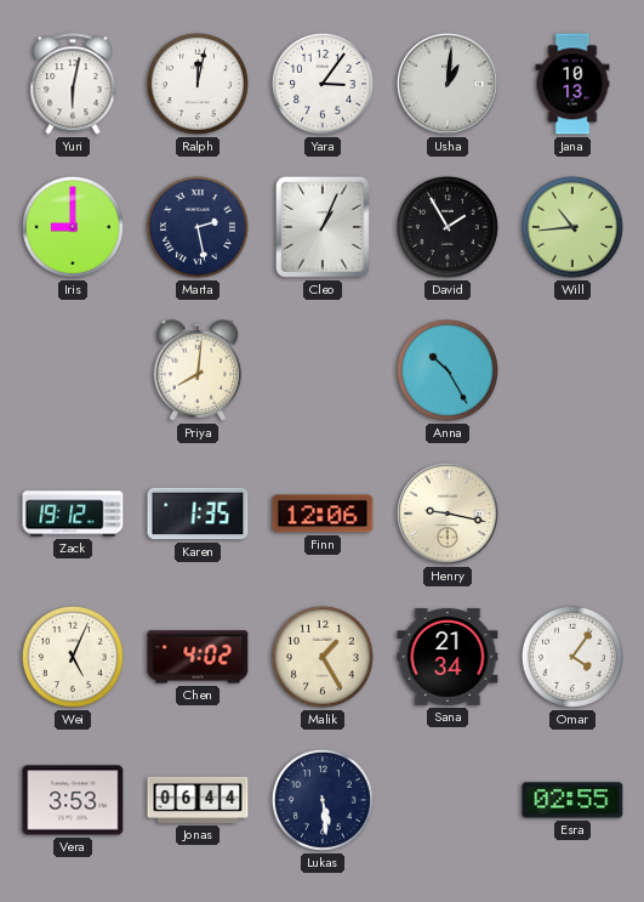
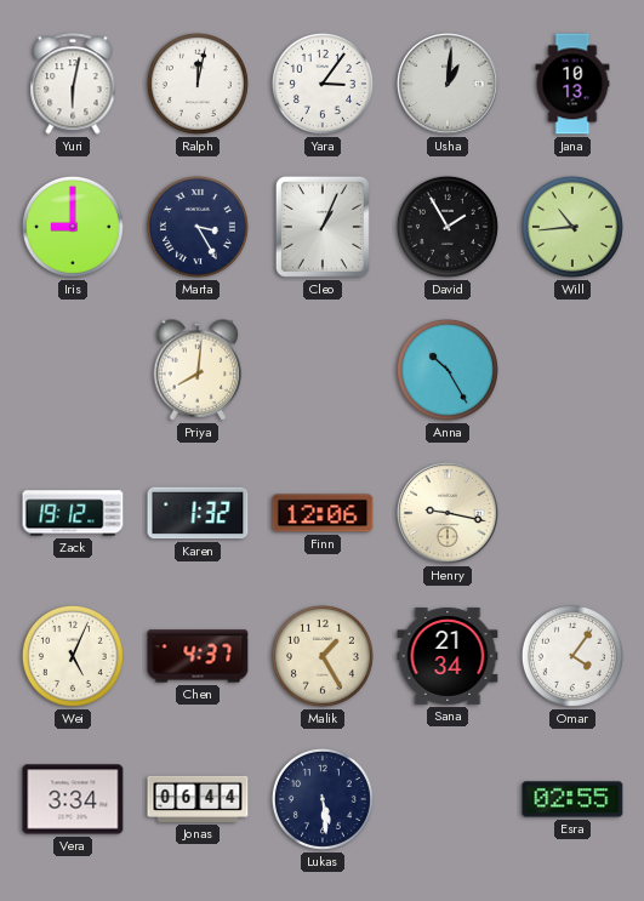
Marta: 2:28 -> 3:25
Karen: 1:35 -> 1:32
Chen: 4:02 -> 4:37
Vera: 3:53 -> 3:34
